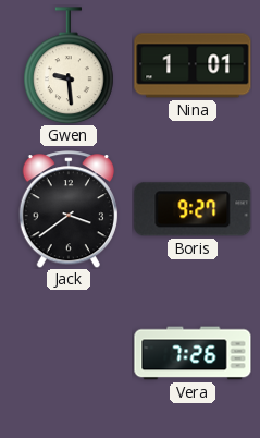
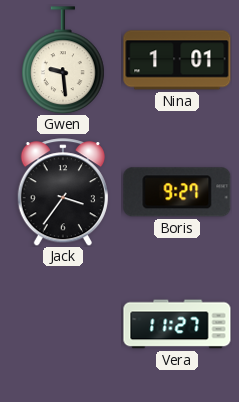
Jack: 3:39 -> 3:36
Vera: 7:26 -> 11:27
